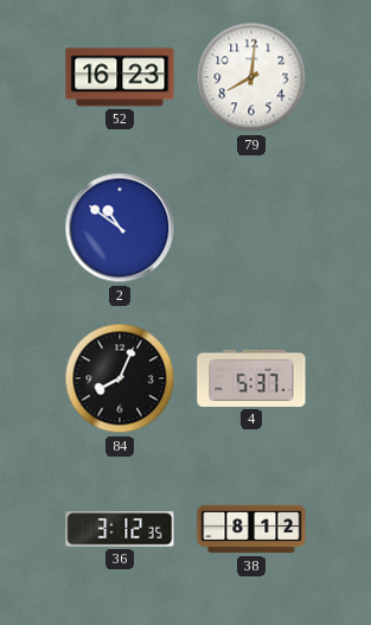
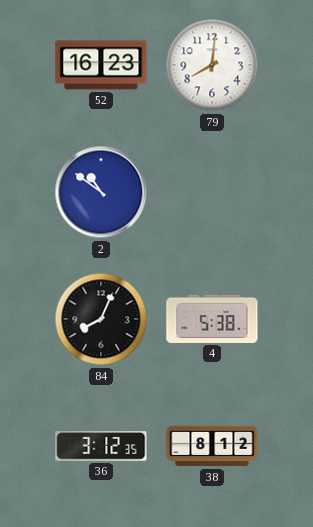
4: 5:37 -> 5:38
